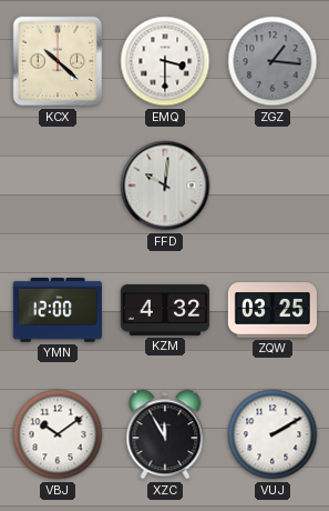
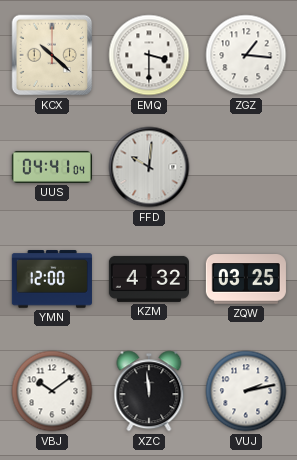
ZGZ dial: grey -> white
UUS: none -> 04:41
XZC: 11:55 -> 11:59
VUJ: 2:10 -> 2:13
